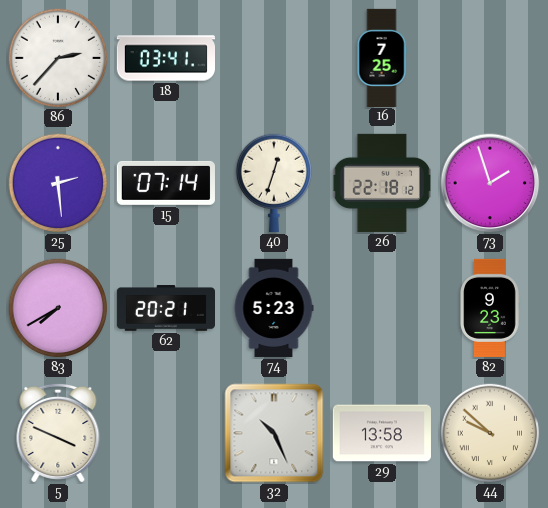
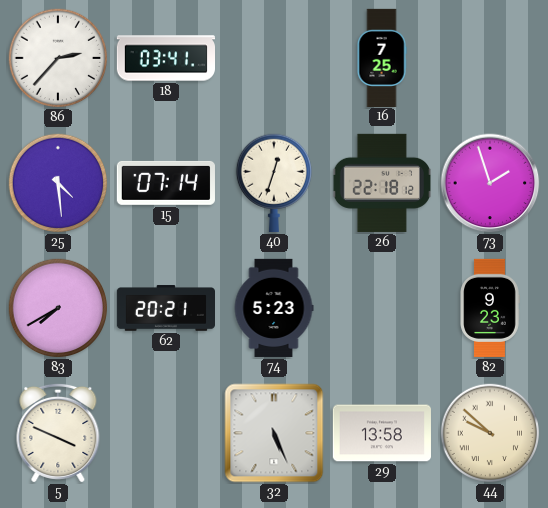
25: 2:29 -> 4:29
32: 10:26 -> 5:26
